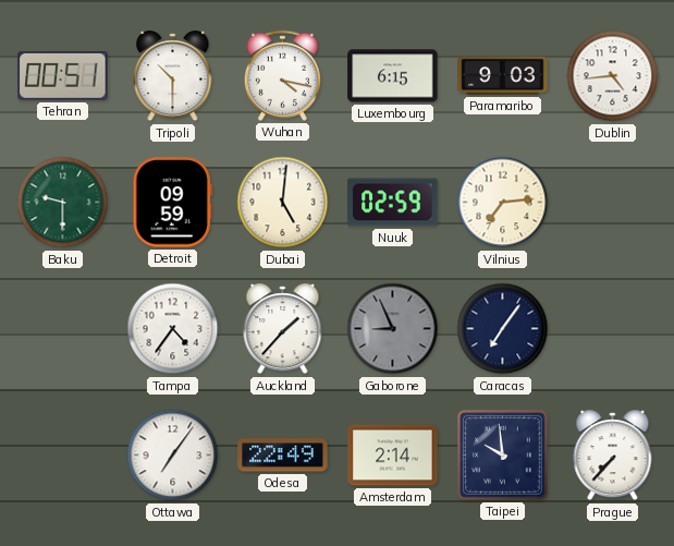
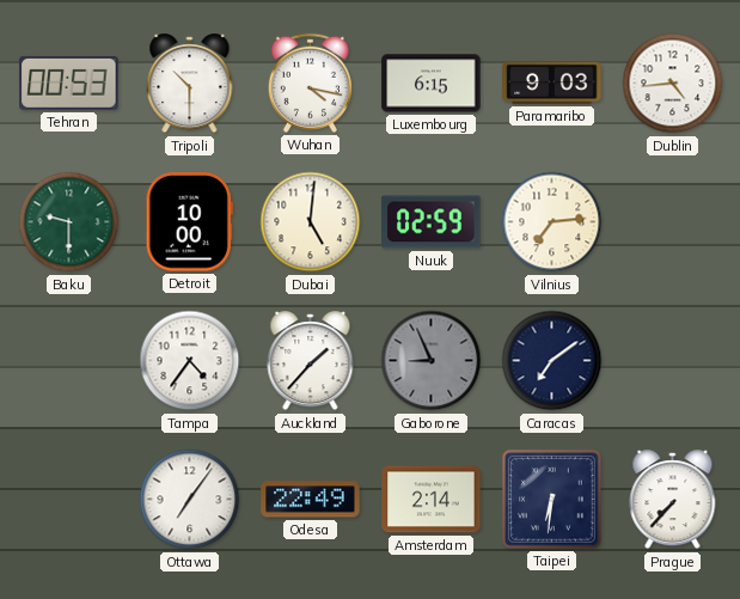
Tehran: 00:51 -> 00:53
Detroit: 09:59 -> 10:00
Caracas: 7:06 -> 7:09
Taipei: 9:59 -> 6:31
